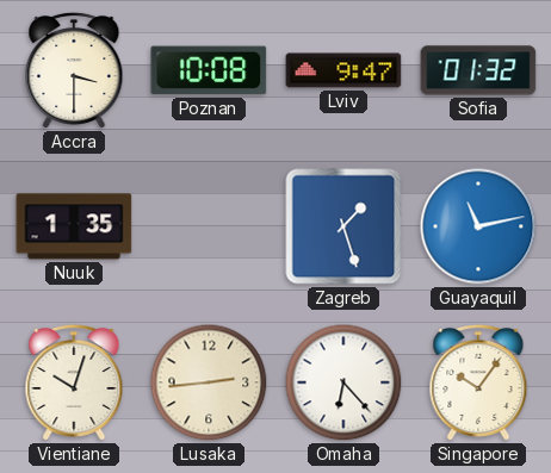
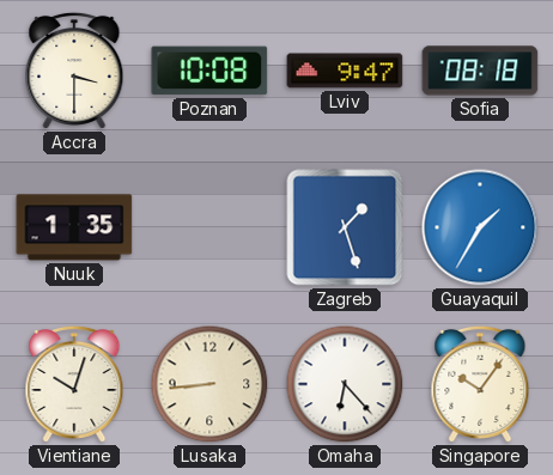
Sofia: 01:32 -> 08:18
Guayaquil: 11:13 -> 1:35
Lusaka: 2:44 -> 8:44
